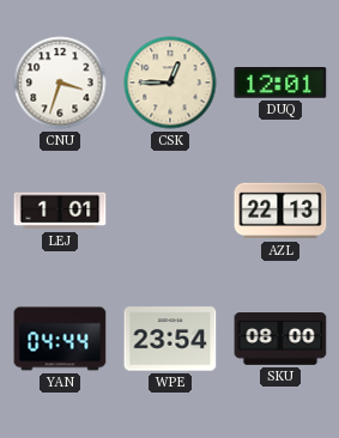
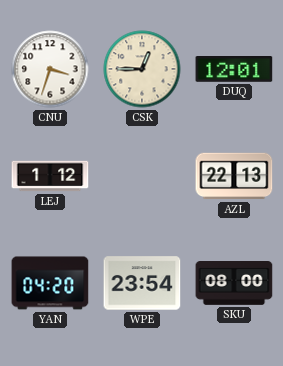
LEJ: 1:01 -> 1:12
YAN: 04:44 -> 04:20
